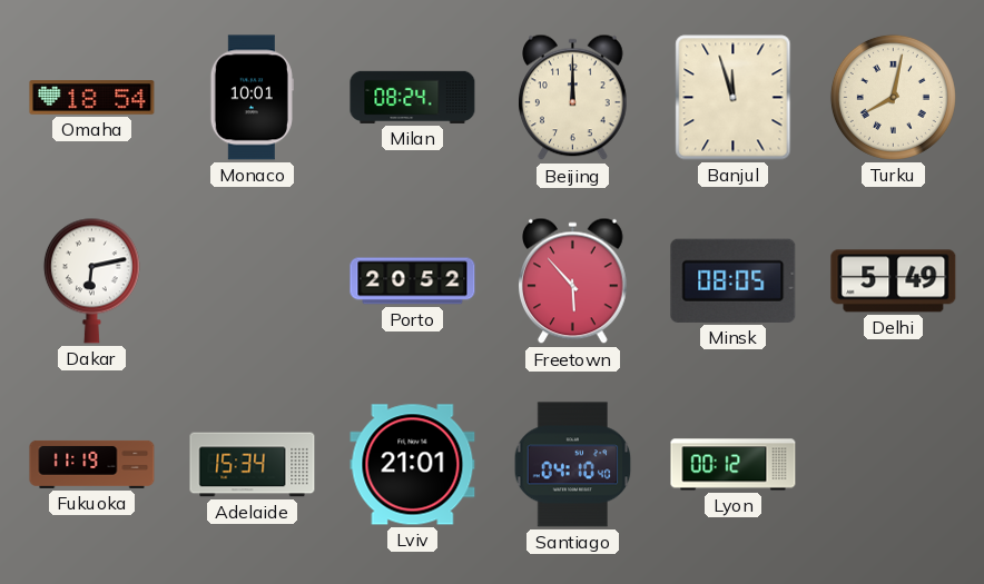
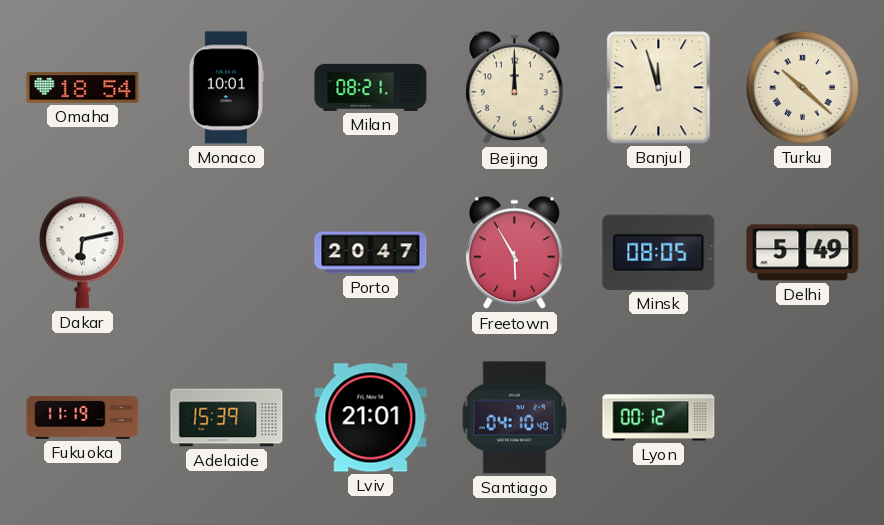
Milan: 08:24 -> 08:21
Turku: 8:02 -> 10:22
Porto: 20:52 -> 20:47
Freetown: 5:53 -> 5:55
Adelaide: 15:34 -> 15:39
